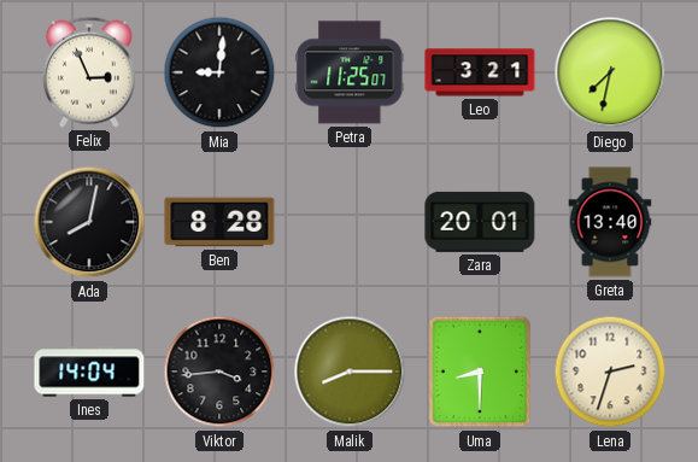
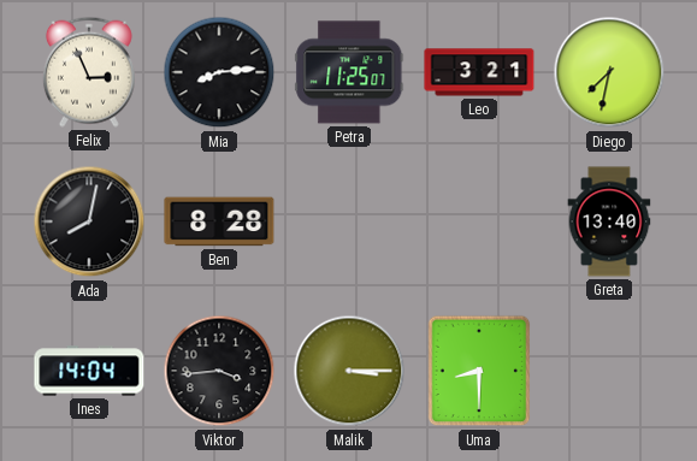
Mia: 9:01 -> 8:14
Zara: 20:01 -> none
Malik: 8:15 -> 3:15
Lena: 2:33 -> none
